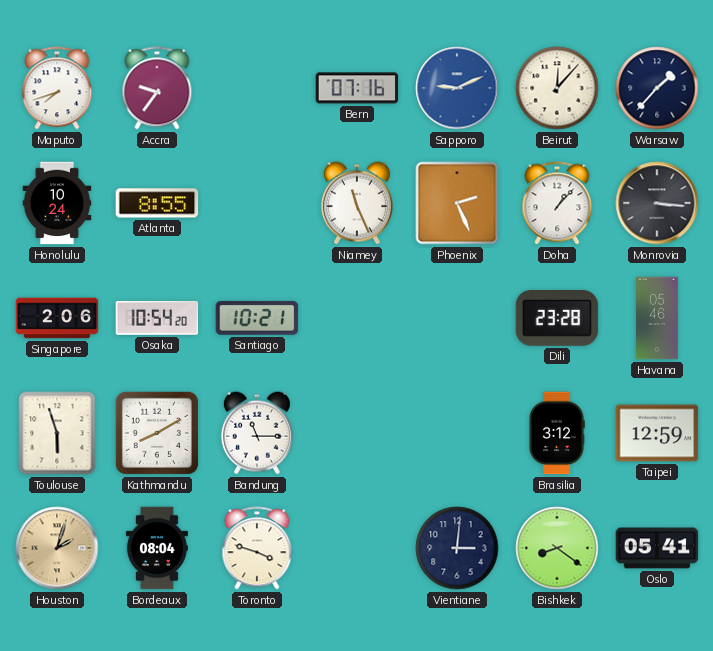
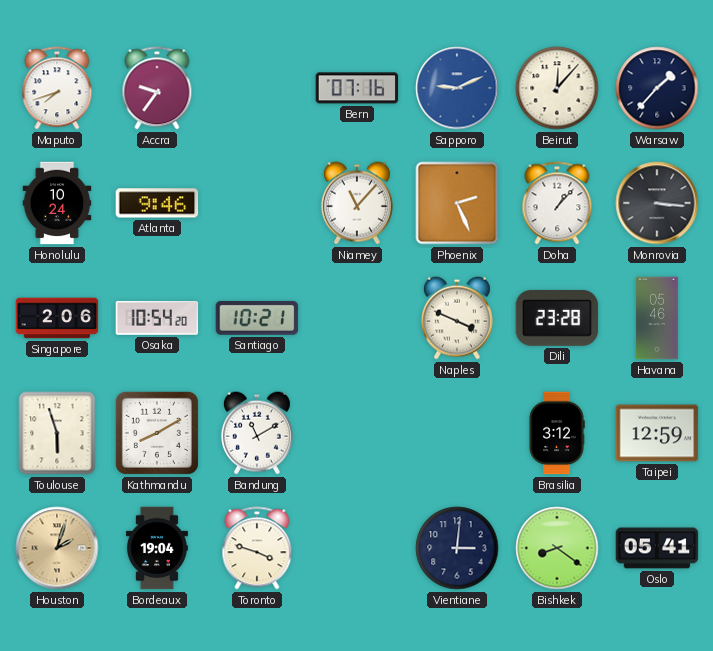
Atlanta: 8:55 -> 9:46
Niamey: 11:26 -> 11:07
Naples: none -> 3:49
Bandung: 11:15 -> 11:10
Bordeaux: 08:04 -> 19:04
